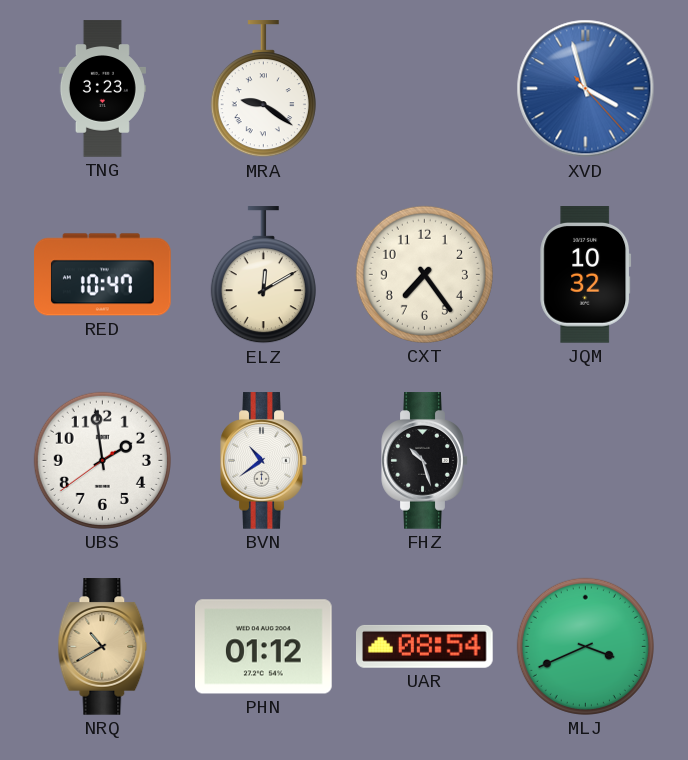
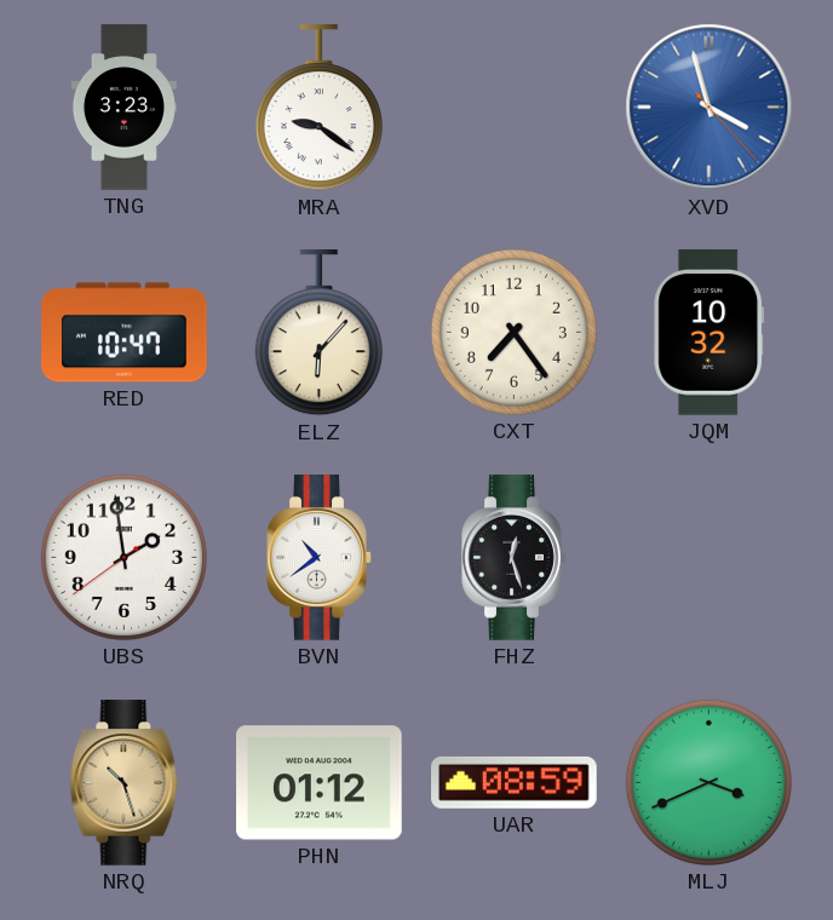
ELZ: 12:10 -> 6:07
FHZ: 10:27 -> 12:27
NRQ: 10:40 -> 10:27
UAR: 08:54 -> 08:59
